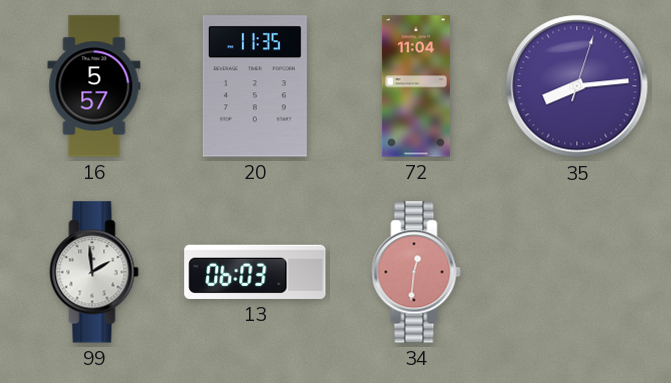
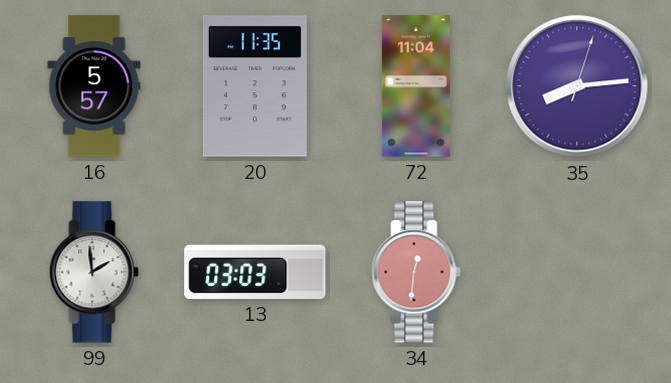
13: 06:03 -> 03:03
